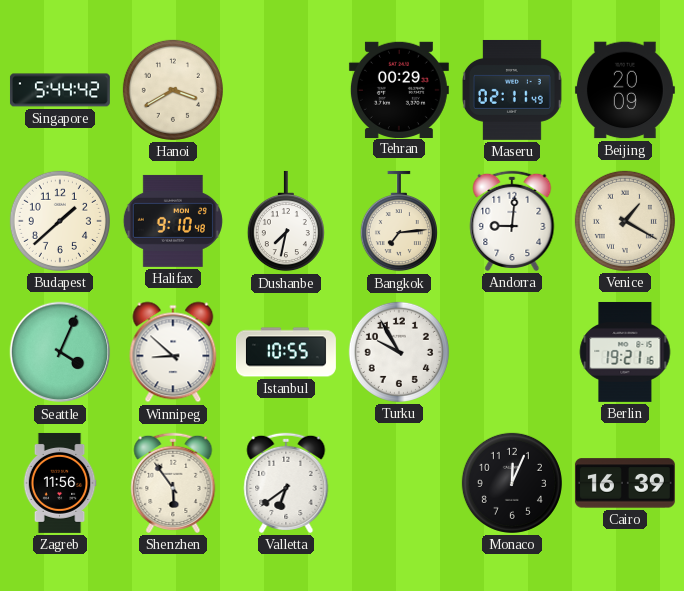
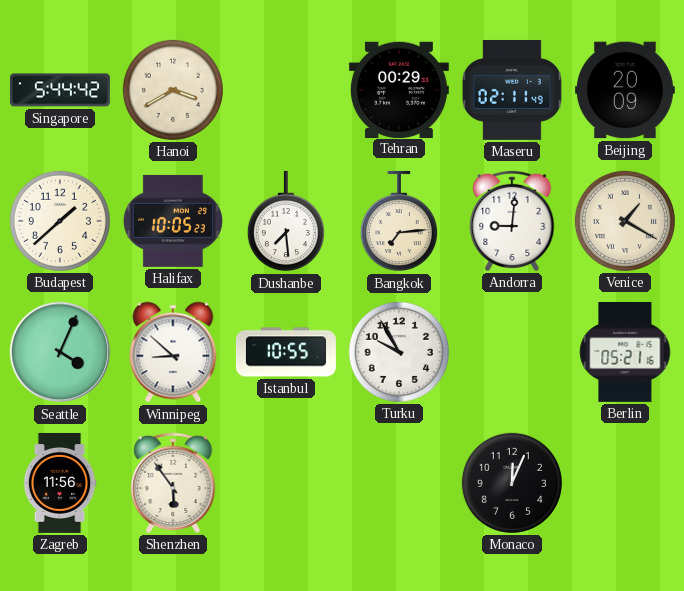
Halifax: 9:10 -> 10:05
Dushanbe: 7:32 -> 7:29
Berlin: 19:21 -> 05:21
Valletta: 6:39 -> none
Cairo: 16:39 -> none
